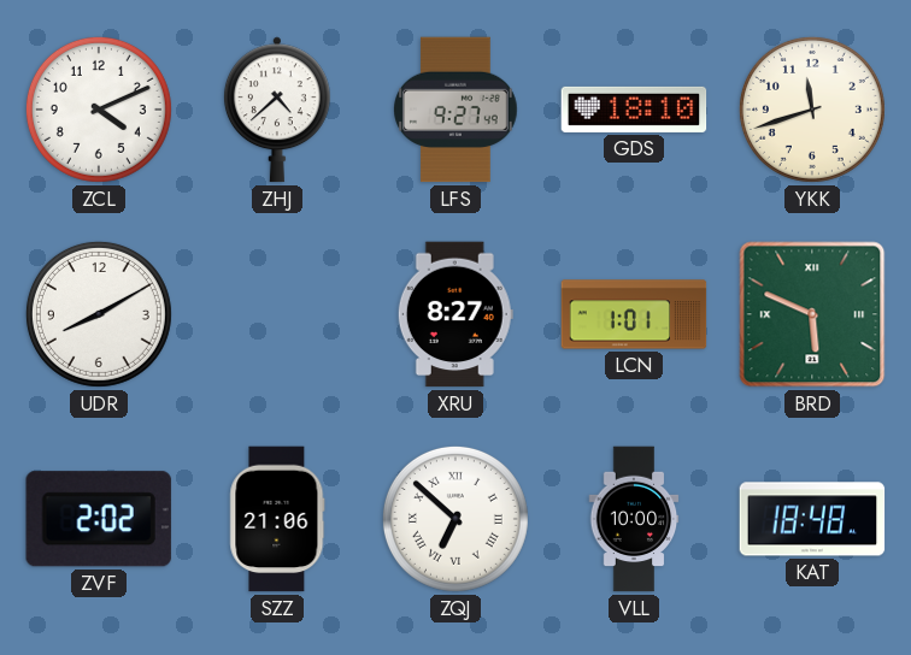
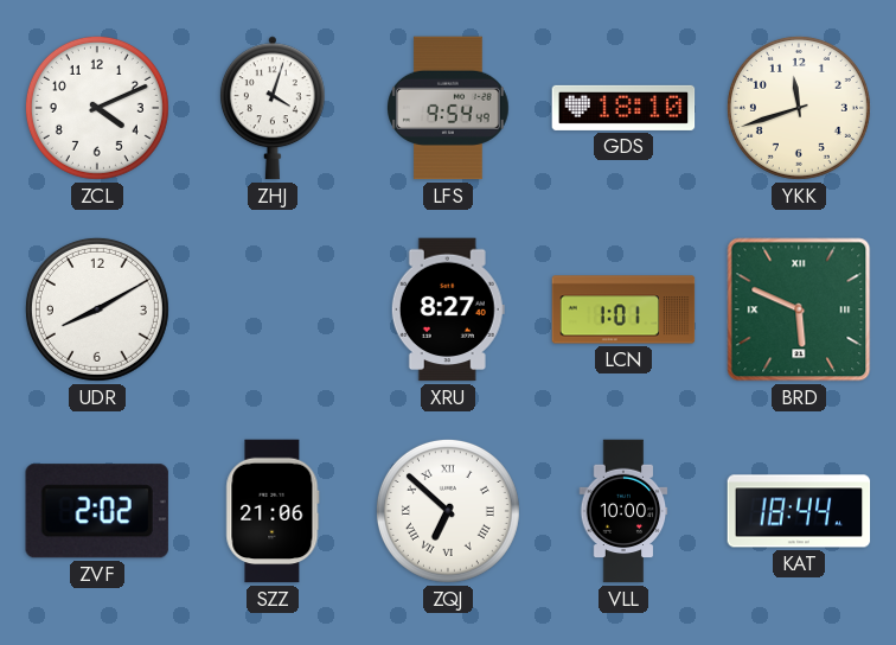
ZHJ: 4:38 -> 4:03
LFS: 9:27 -> 9:54
KAT: 18:48 -> 18:44
